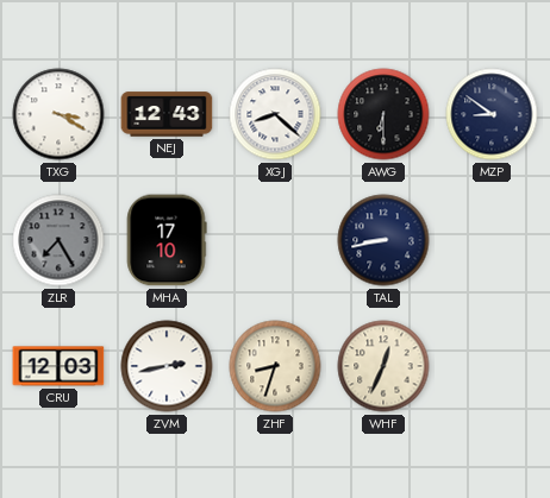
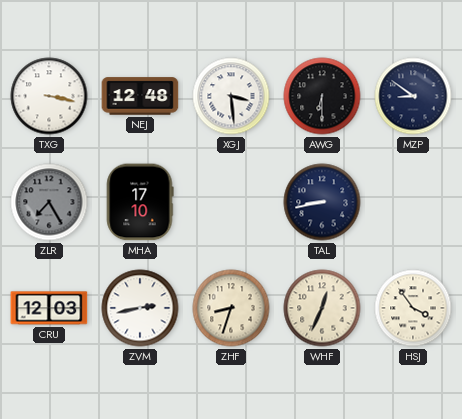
TXG: 3:20 -> 3:17
NEJ: 12:43 -> 12:48
XGJ: 8:22 -> 3:29
HSJ: none -> 3:54
